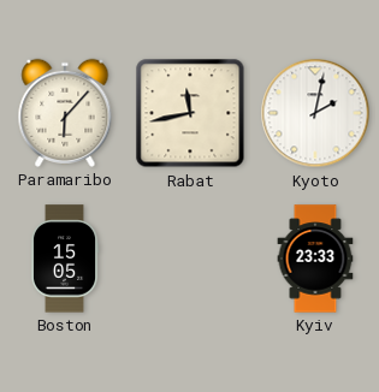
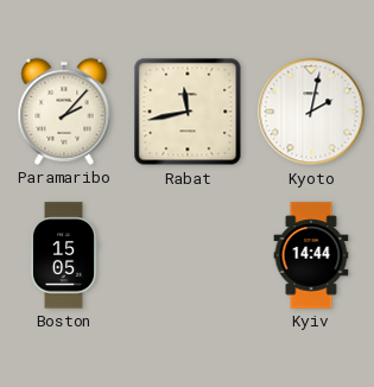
Paramaribo: 6:07 -> 2:07
Kyiv: 23:33 -> 14:44
